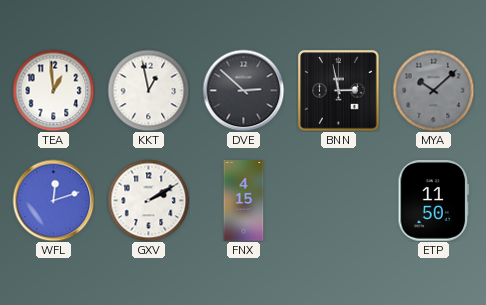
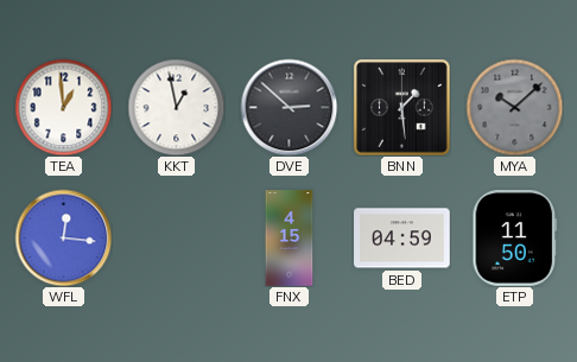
BNN: 2:58 -> 1:29
WFL: 12:12 -> 12:16
GXV: 2:10 -> none
BED: none -> 04:59
